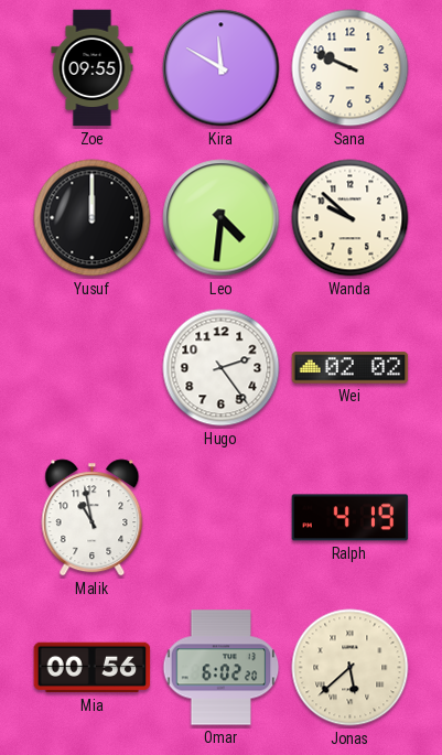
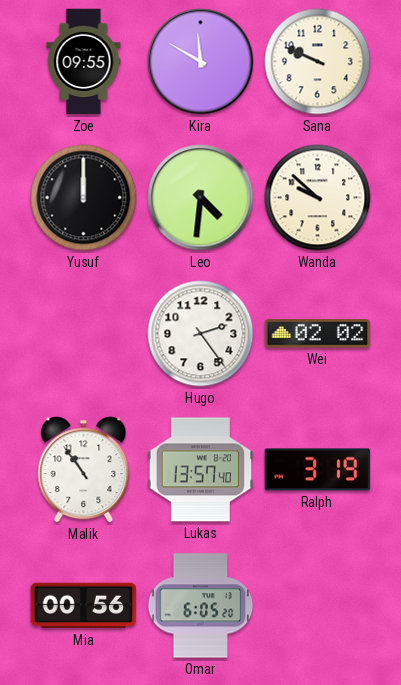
Malik: 10:58 -> 10:54
Lukas: none -> 13:57
Ralph: 4:19 -> 3:19
Omar: 6:02 -> 6:05
Jonas: 5:38 -> none
